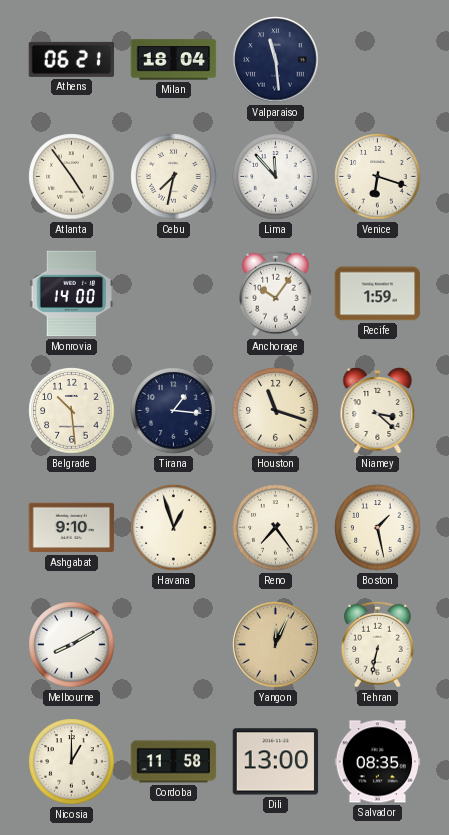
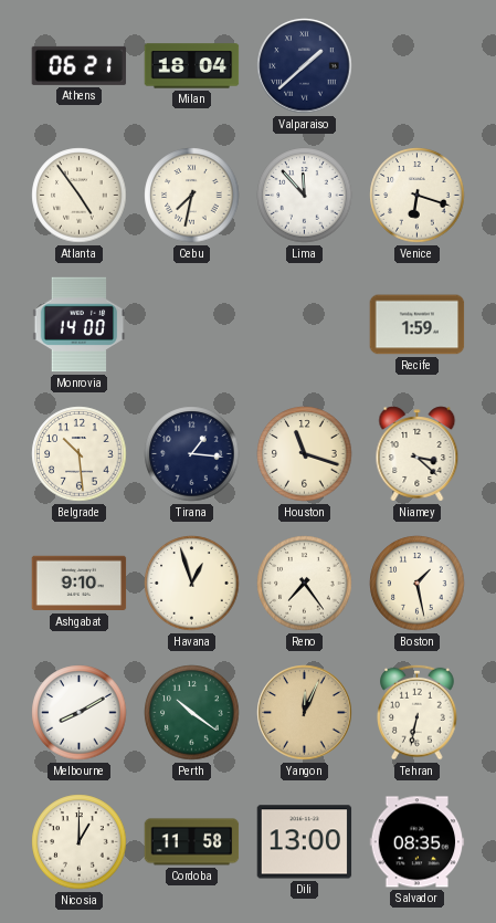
Valparaiso: 11:29 -> 1:38
Anchorage: 10:06 -> none
Perth: none -> 10:21
